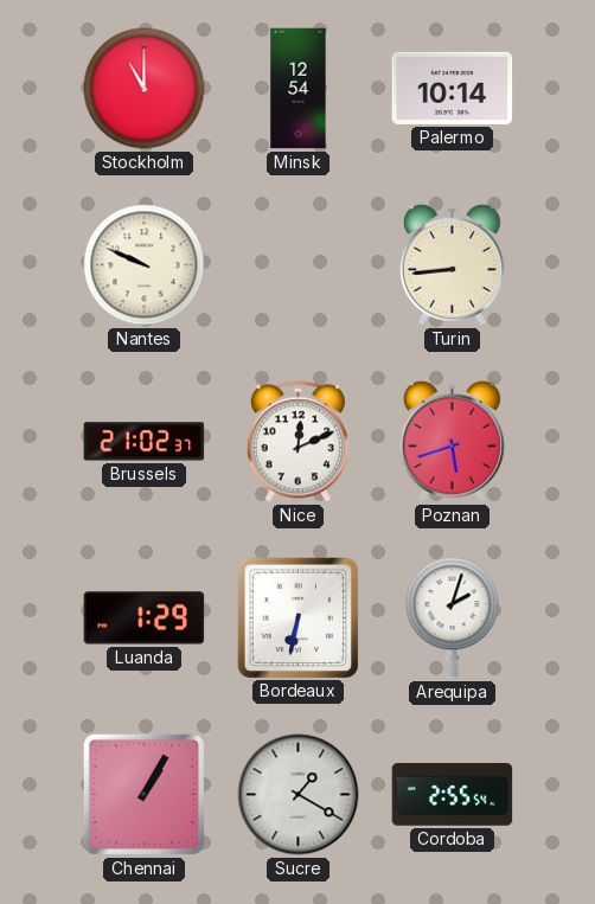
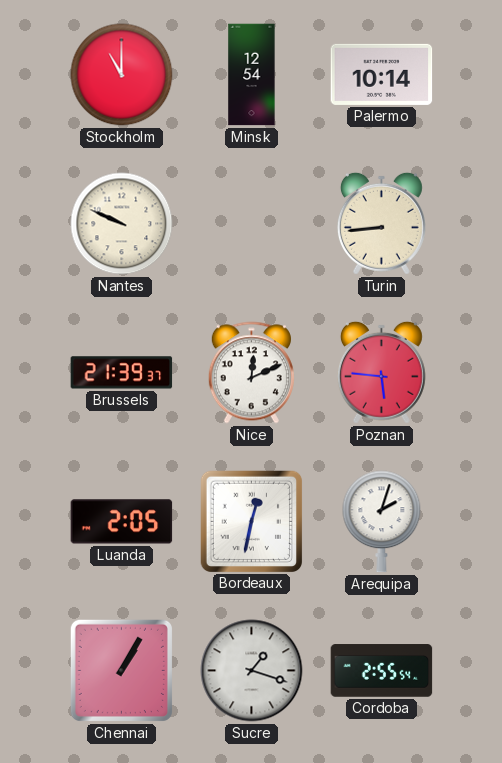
Brussels: 21:02 -> 21:39
Poznan: 5:42 -> 5:46
Luanda: 1:29 -> 2:05
Bordeaux: 6:32 -> 12:32
Sucre: 1:20 -> 1:18
